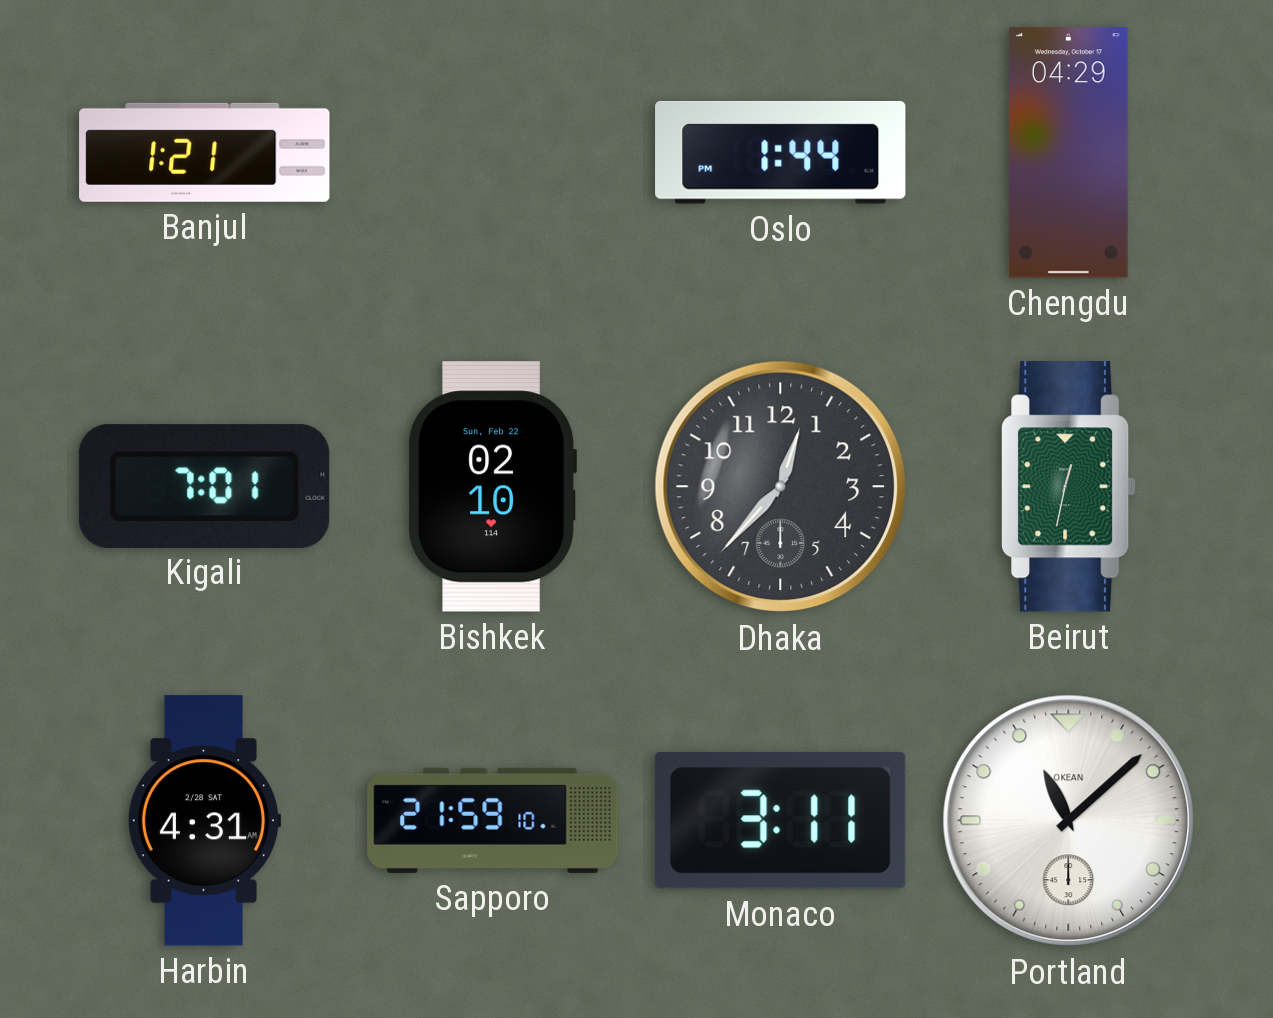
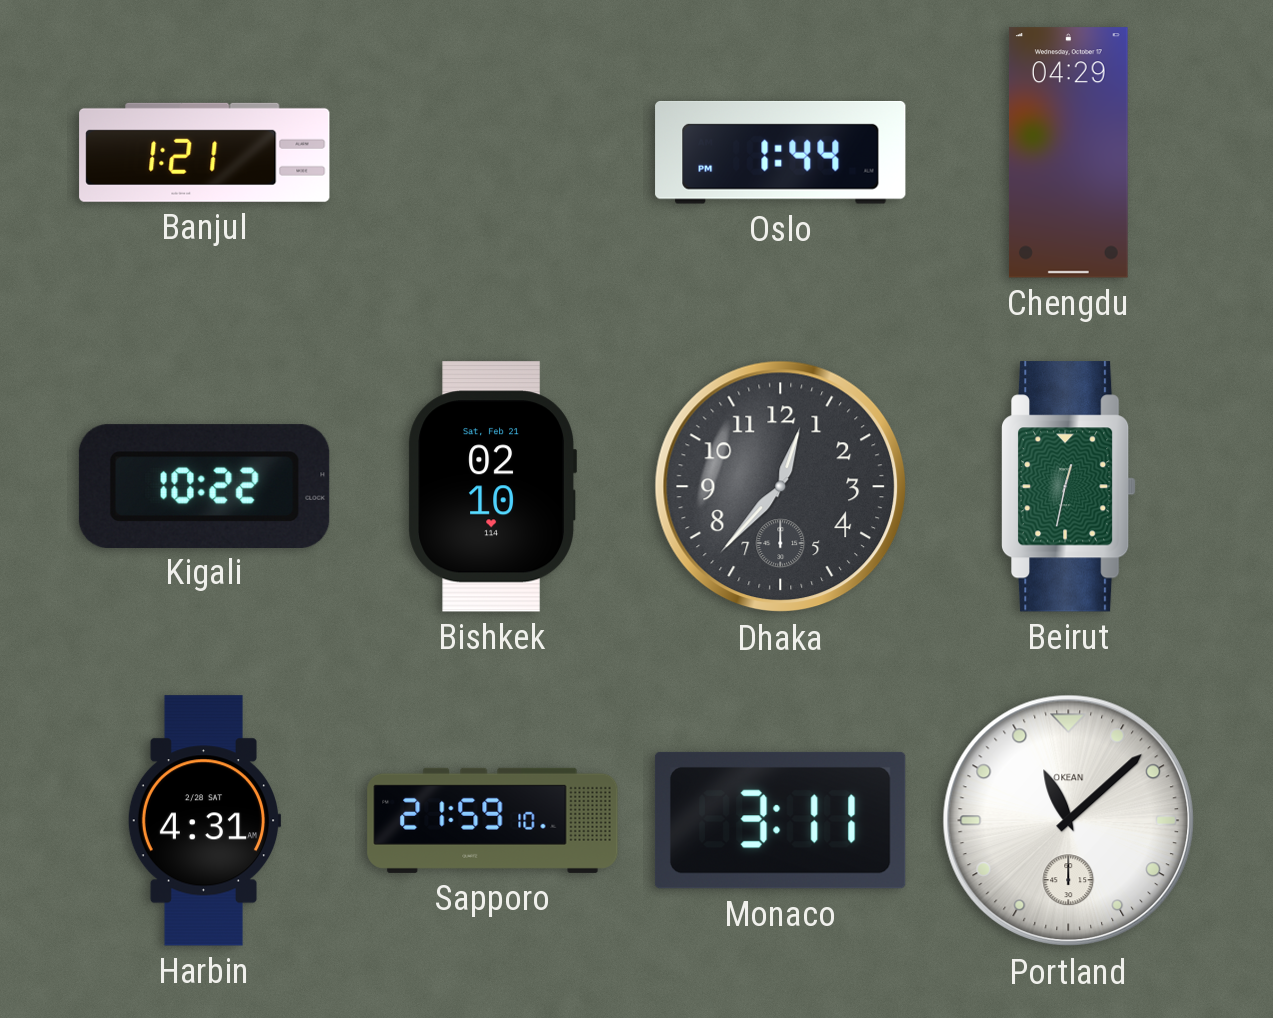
Kigali: 7:01 -> 10:22
Bishkek date: Sun, Feb 22 -> Sat, Feb 21
